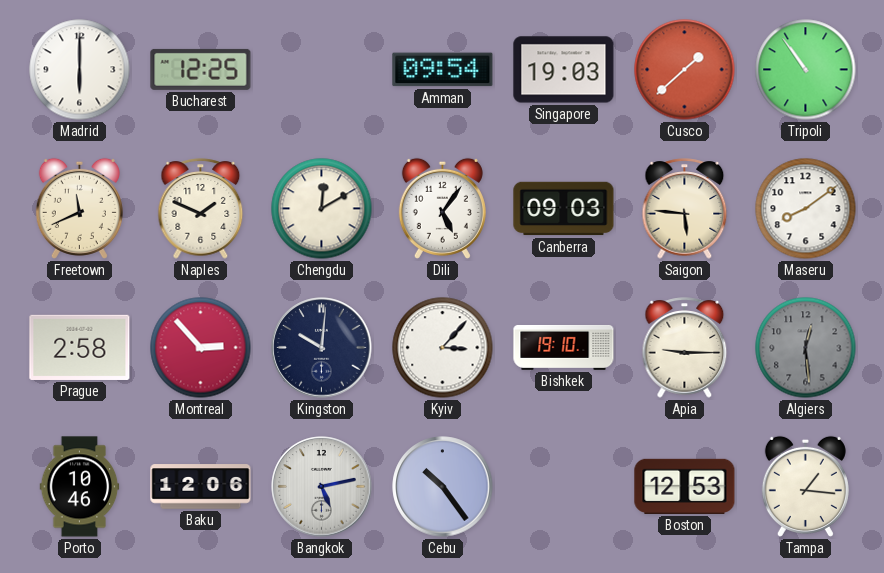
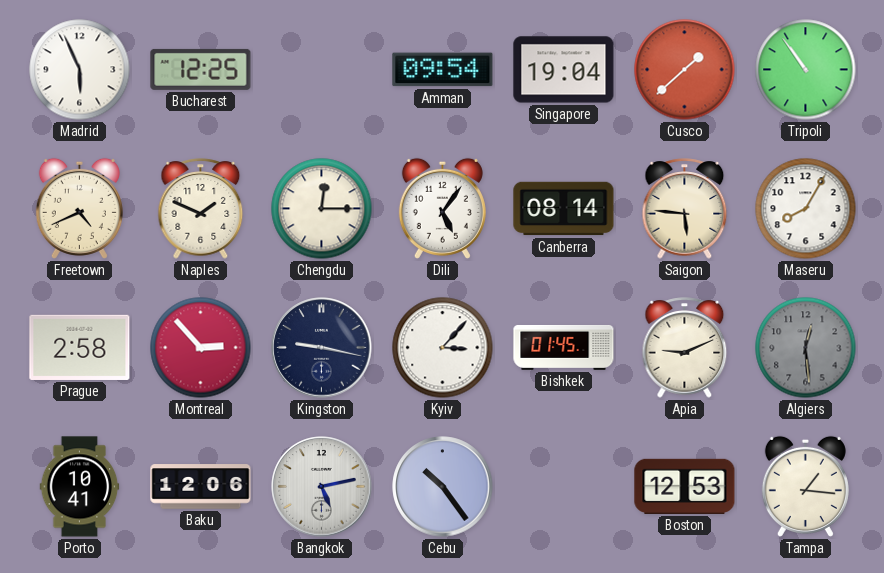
Madrid: 6:00 -> 5:56
Singapore: 19:03 -> 19:04
Freetown: 11:41 -> 4:41
Chengdu: 12:10 -> 12:15
Canberra: 09:03 -> 08:14
Maseru: 8:09 -> 8:05
Kingston: 10:01 -> 9:17
Bishkek: 19:10 -> 01:45
Apia: 9:15 -> 9:11
Porto: 10:46 -> 10:41
